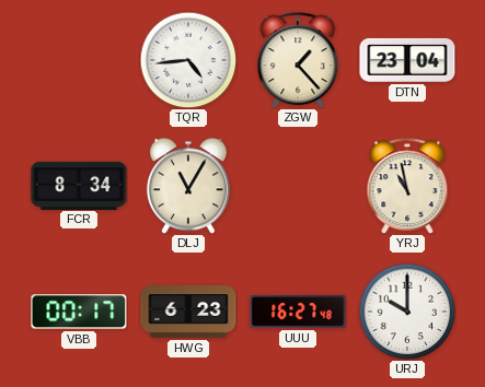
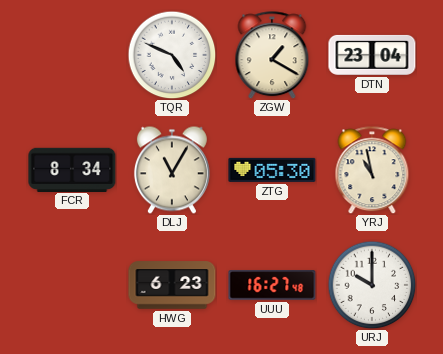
TQR: 4:44 -> 4:49
ZGW: 1:23 -> 1:20
ZTG: none -> 05:30
VBB: 00:17 -> none
